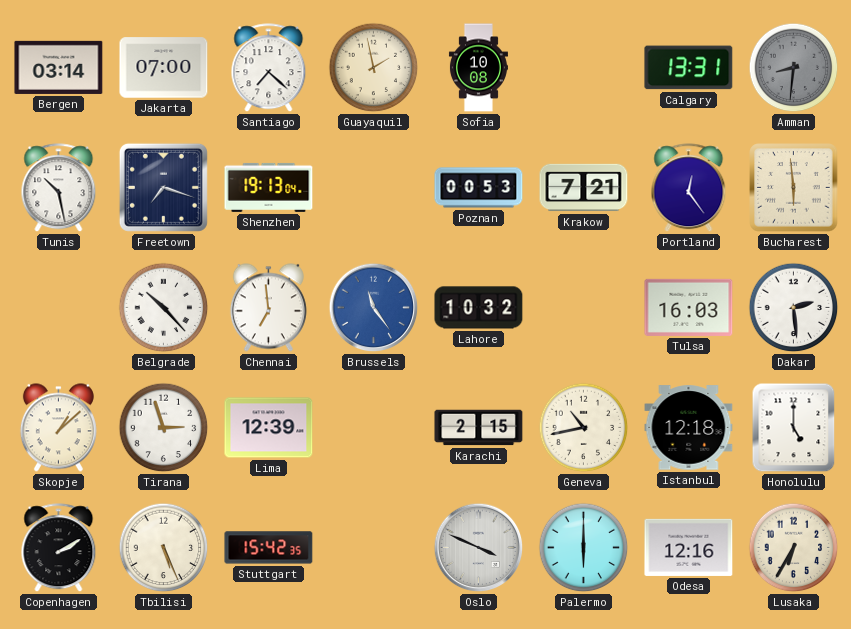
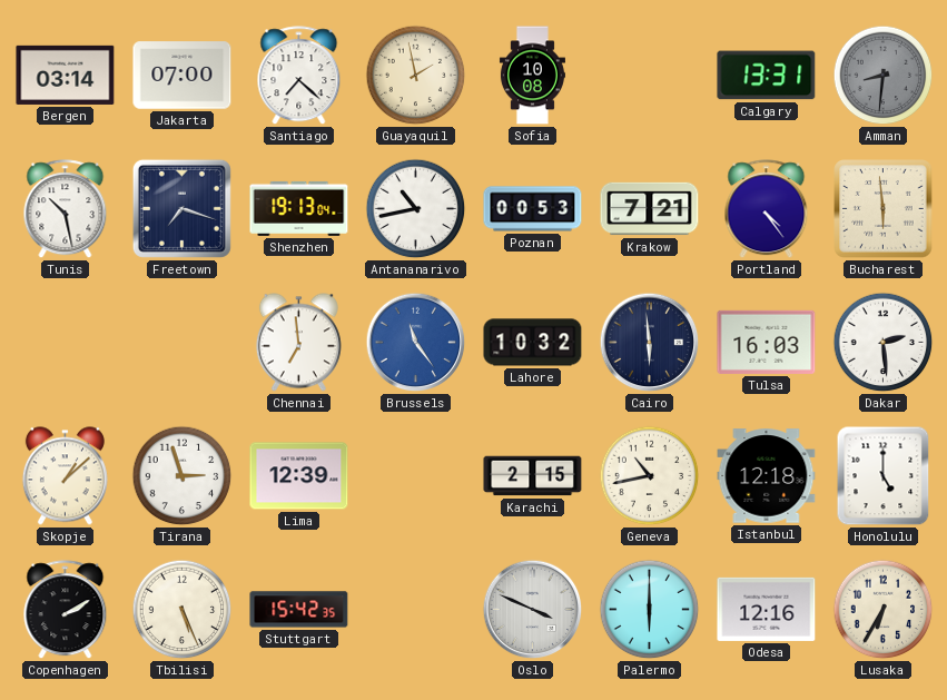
Antananarivo: none -> 10:43
Portland: 12:24 -> 4:24
Belgrade: 10:23 -> none
Cairo: none -> 5:59
